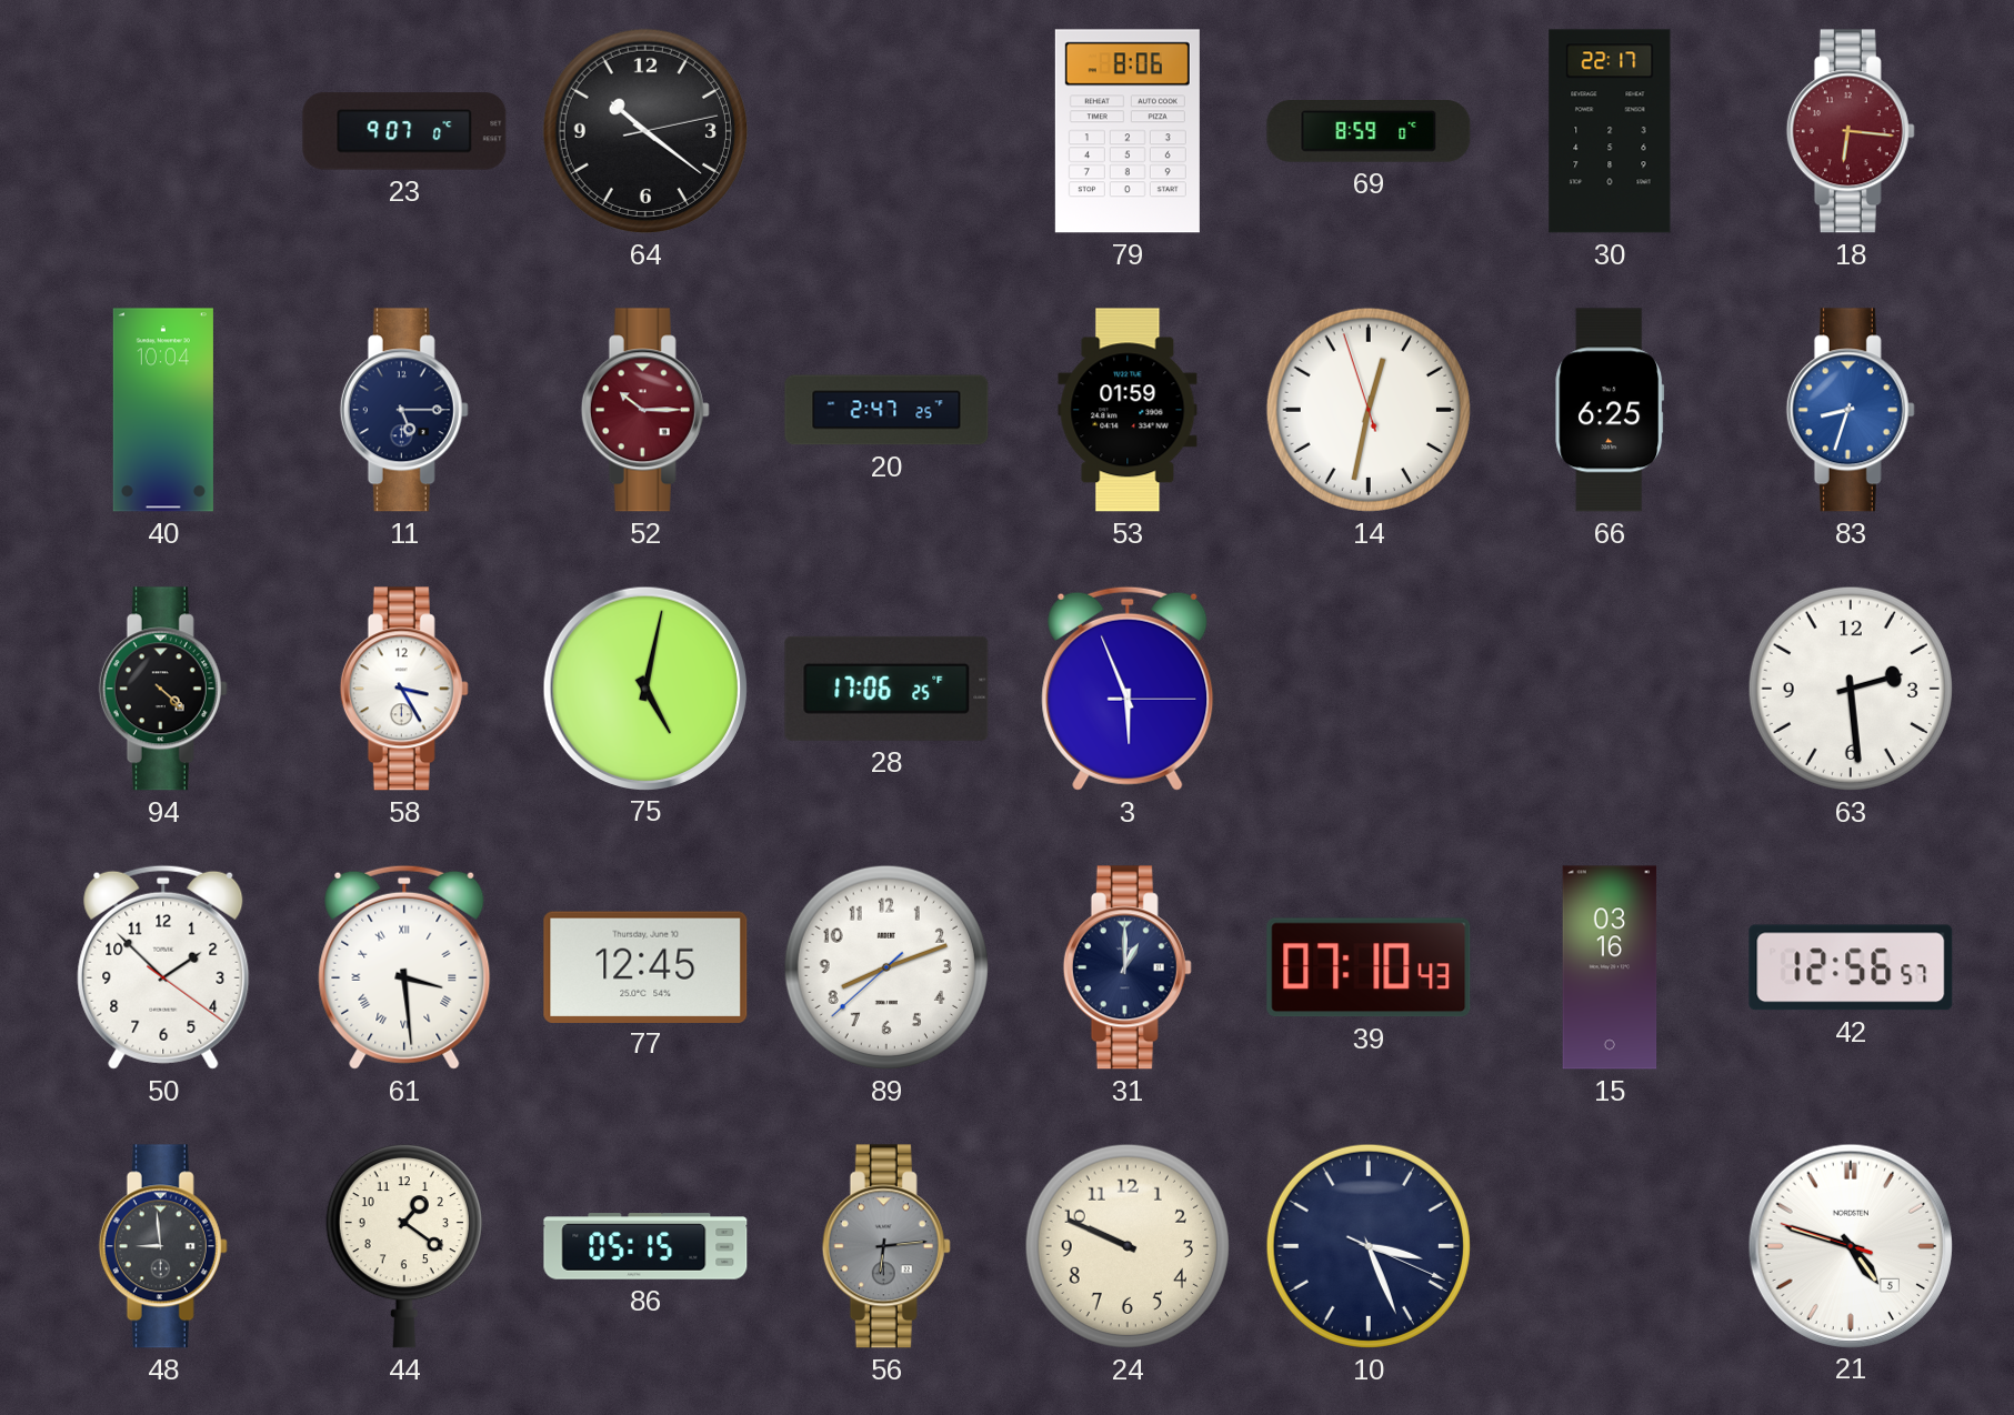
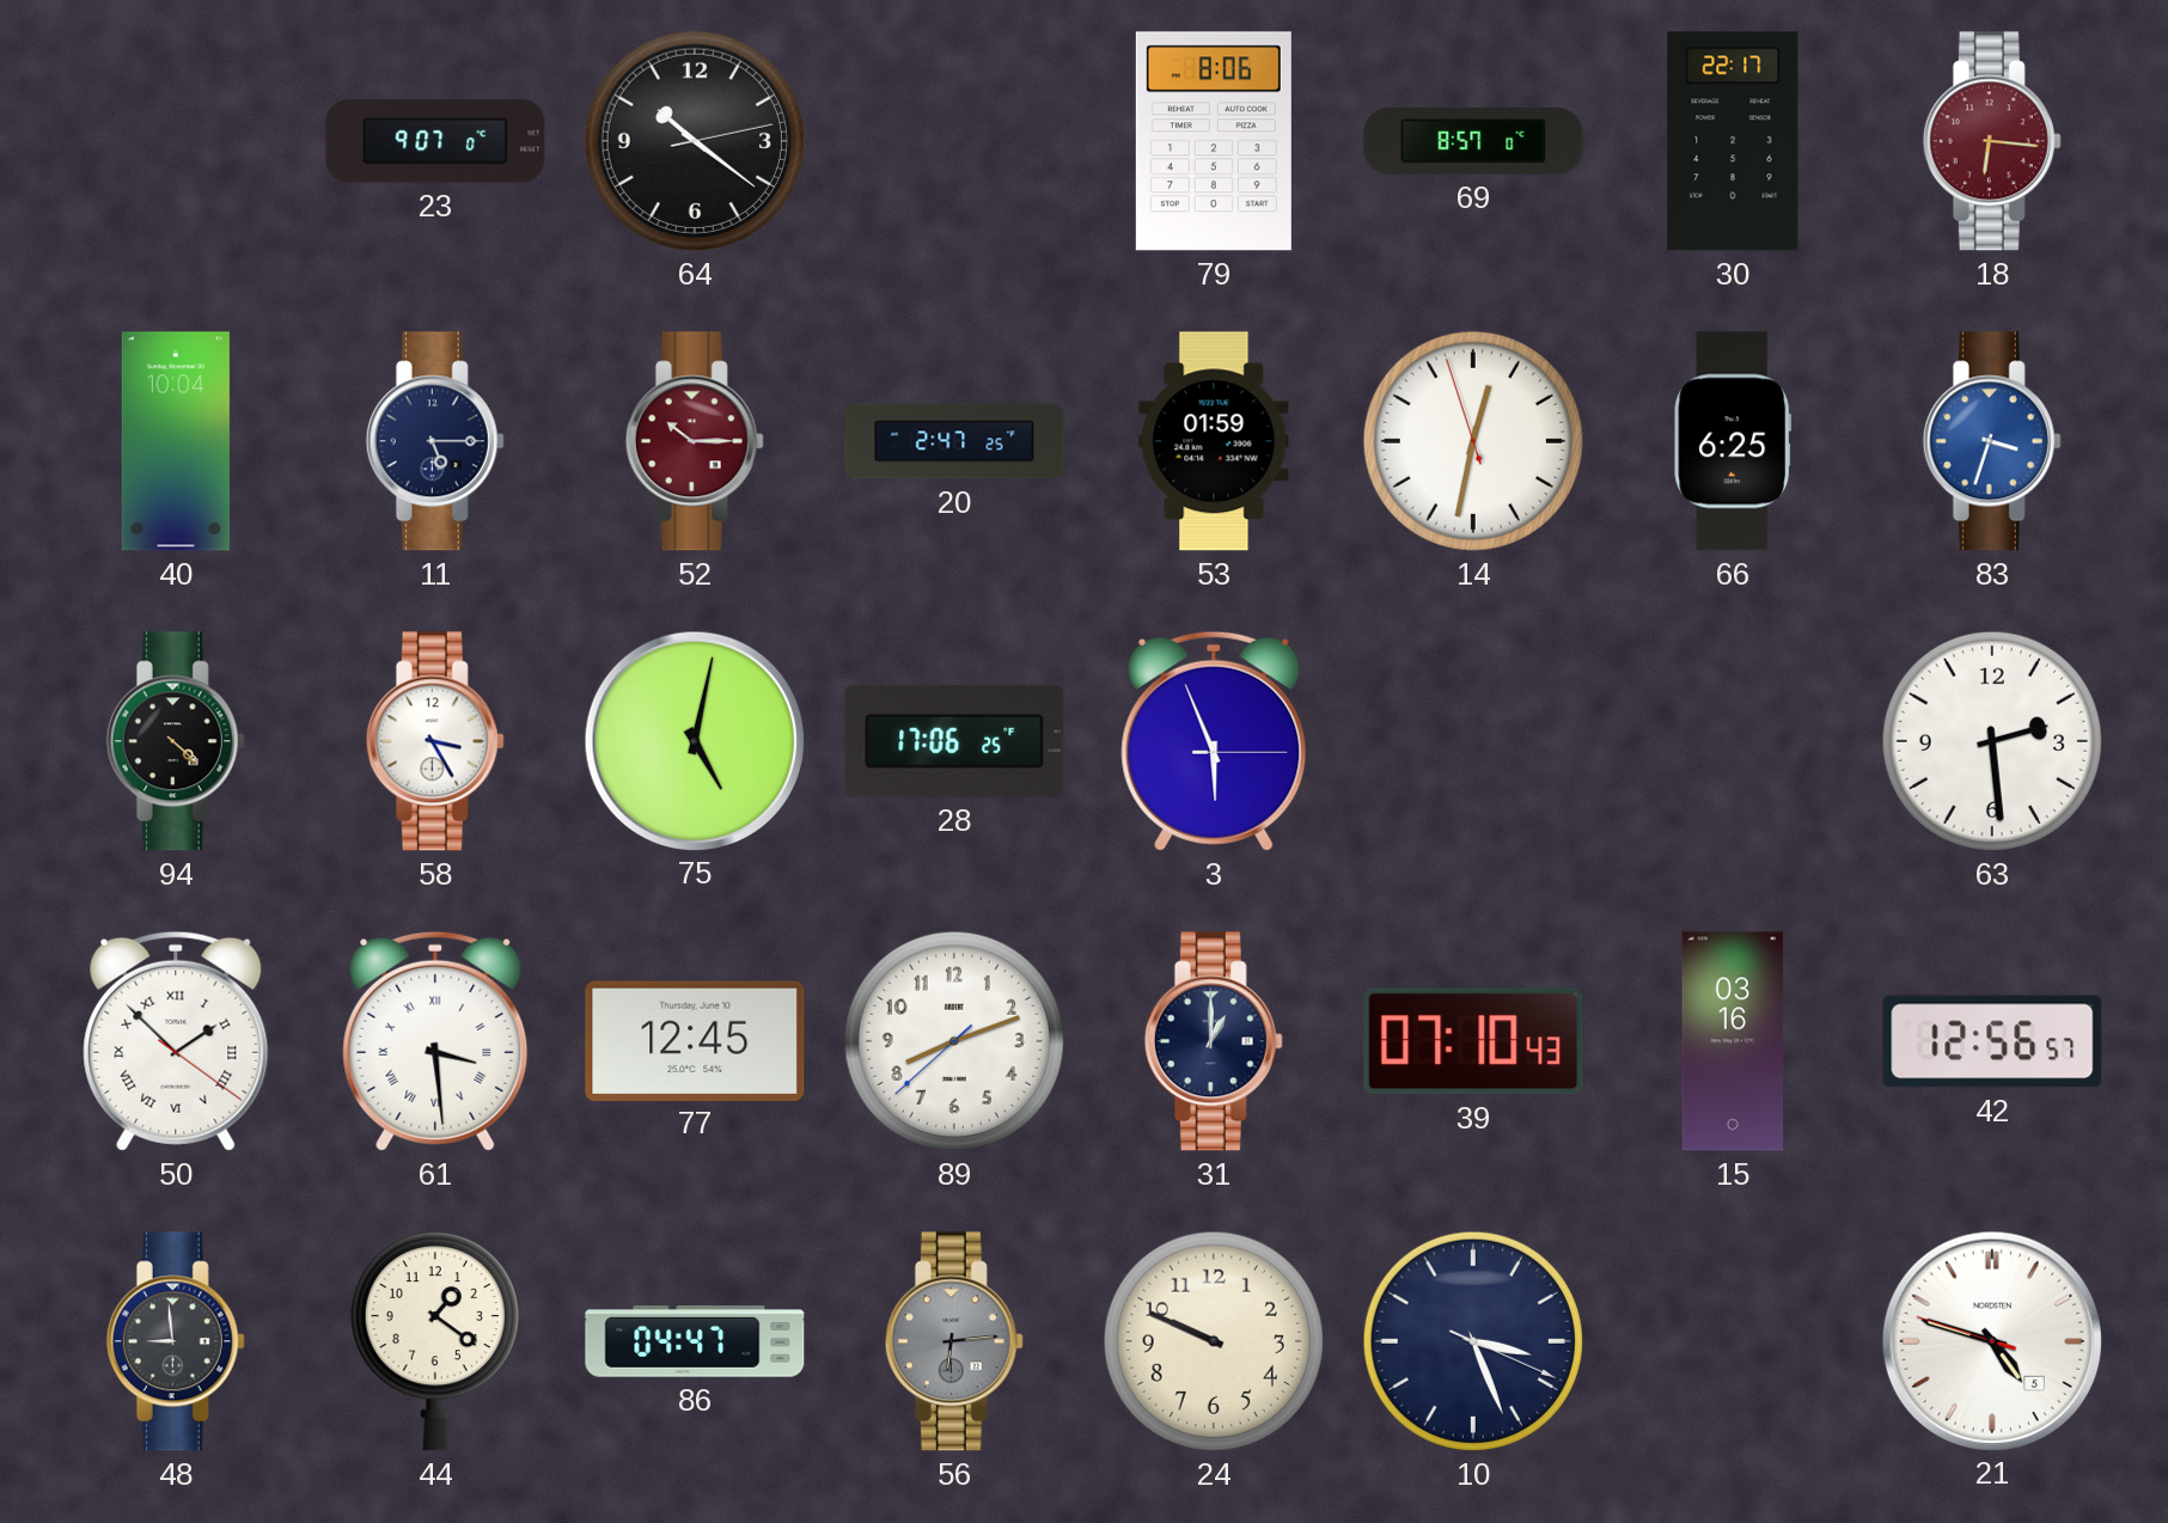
69: 8:59 -> 8:57
83: 8:33 -> 3:33
50 numerals: Arabic -> Roman
86: 05:15 -> 04:47
